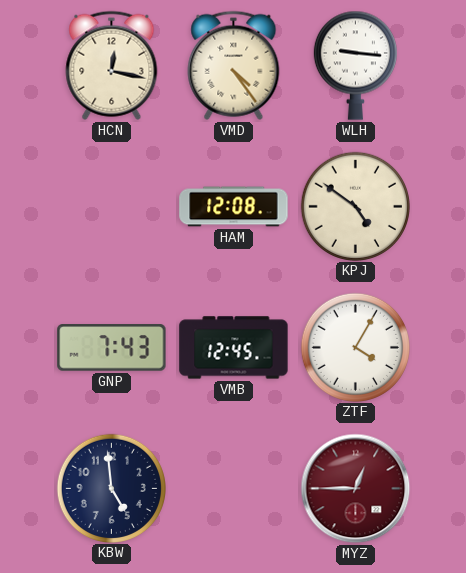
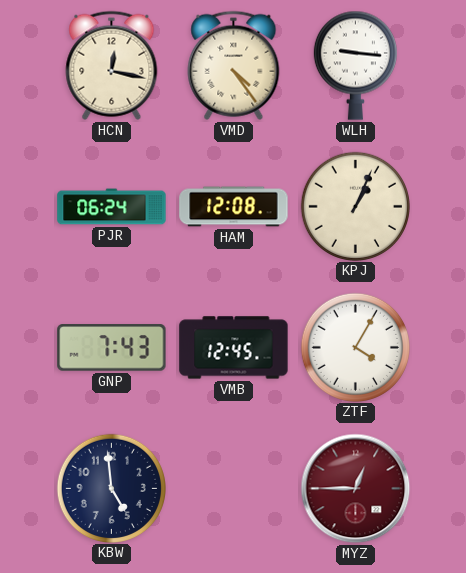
PJR: none -> 06:24
KPJ: 4:51 -> 1:04
